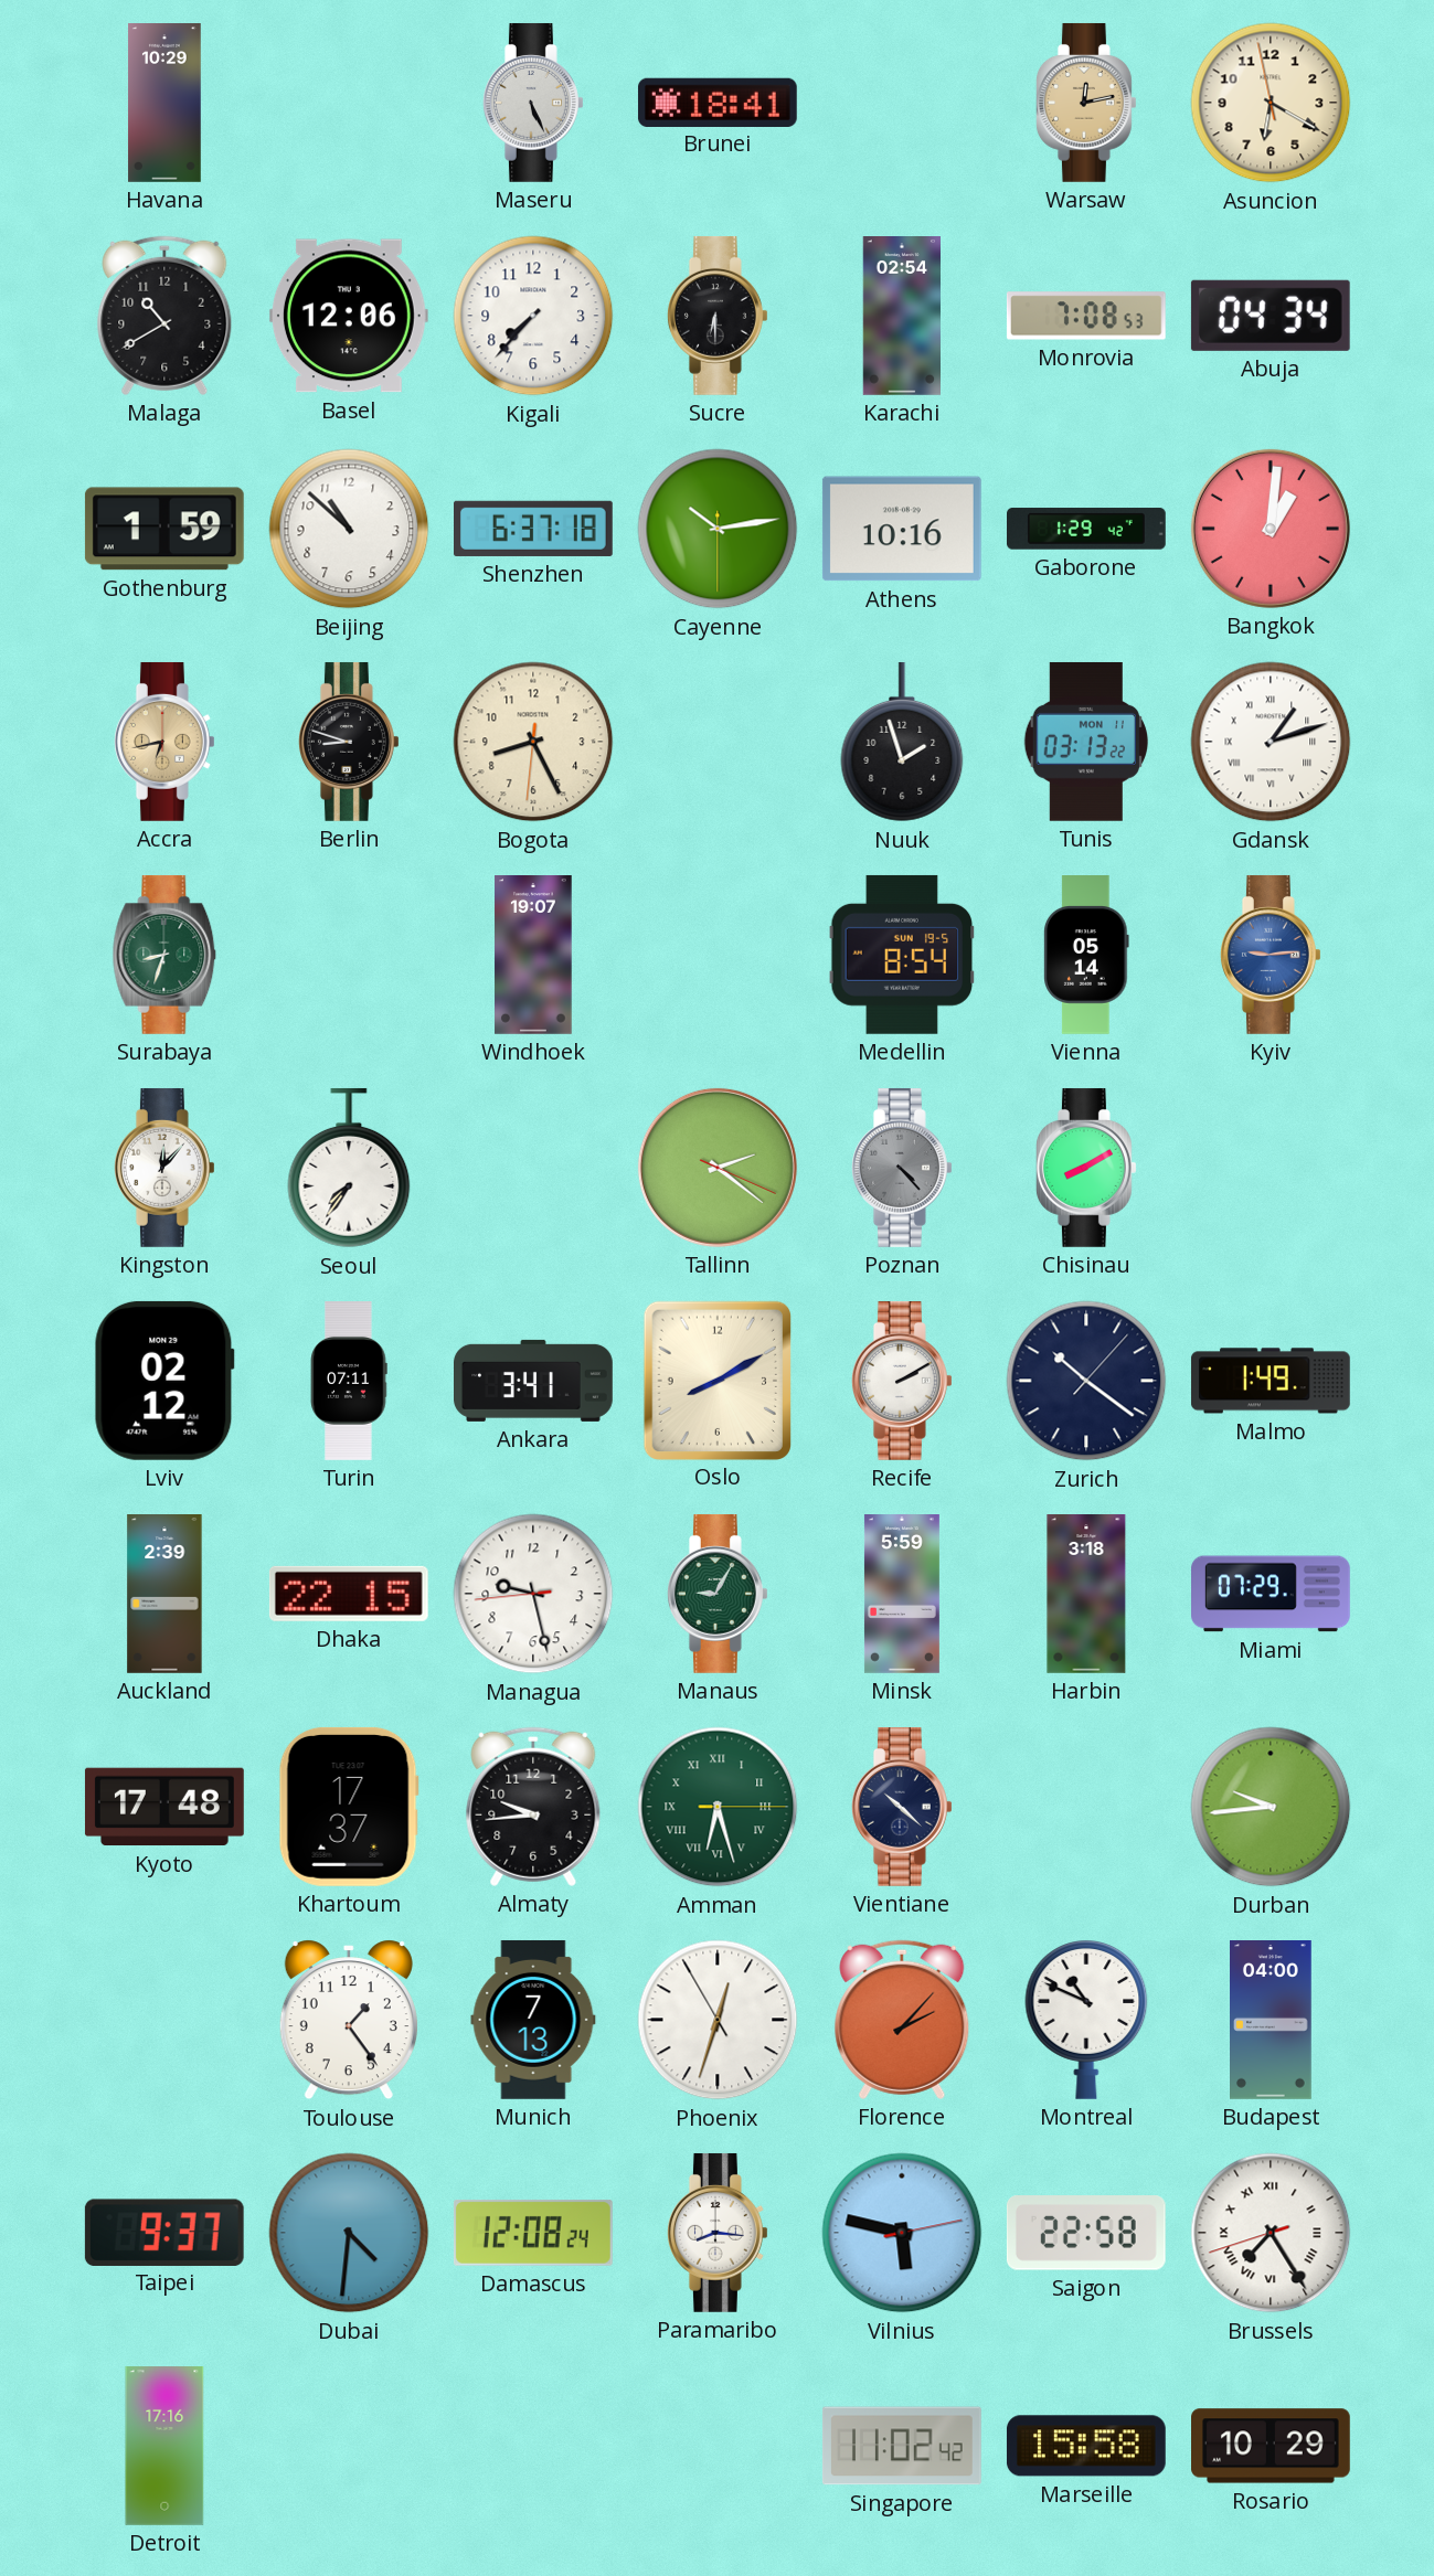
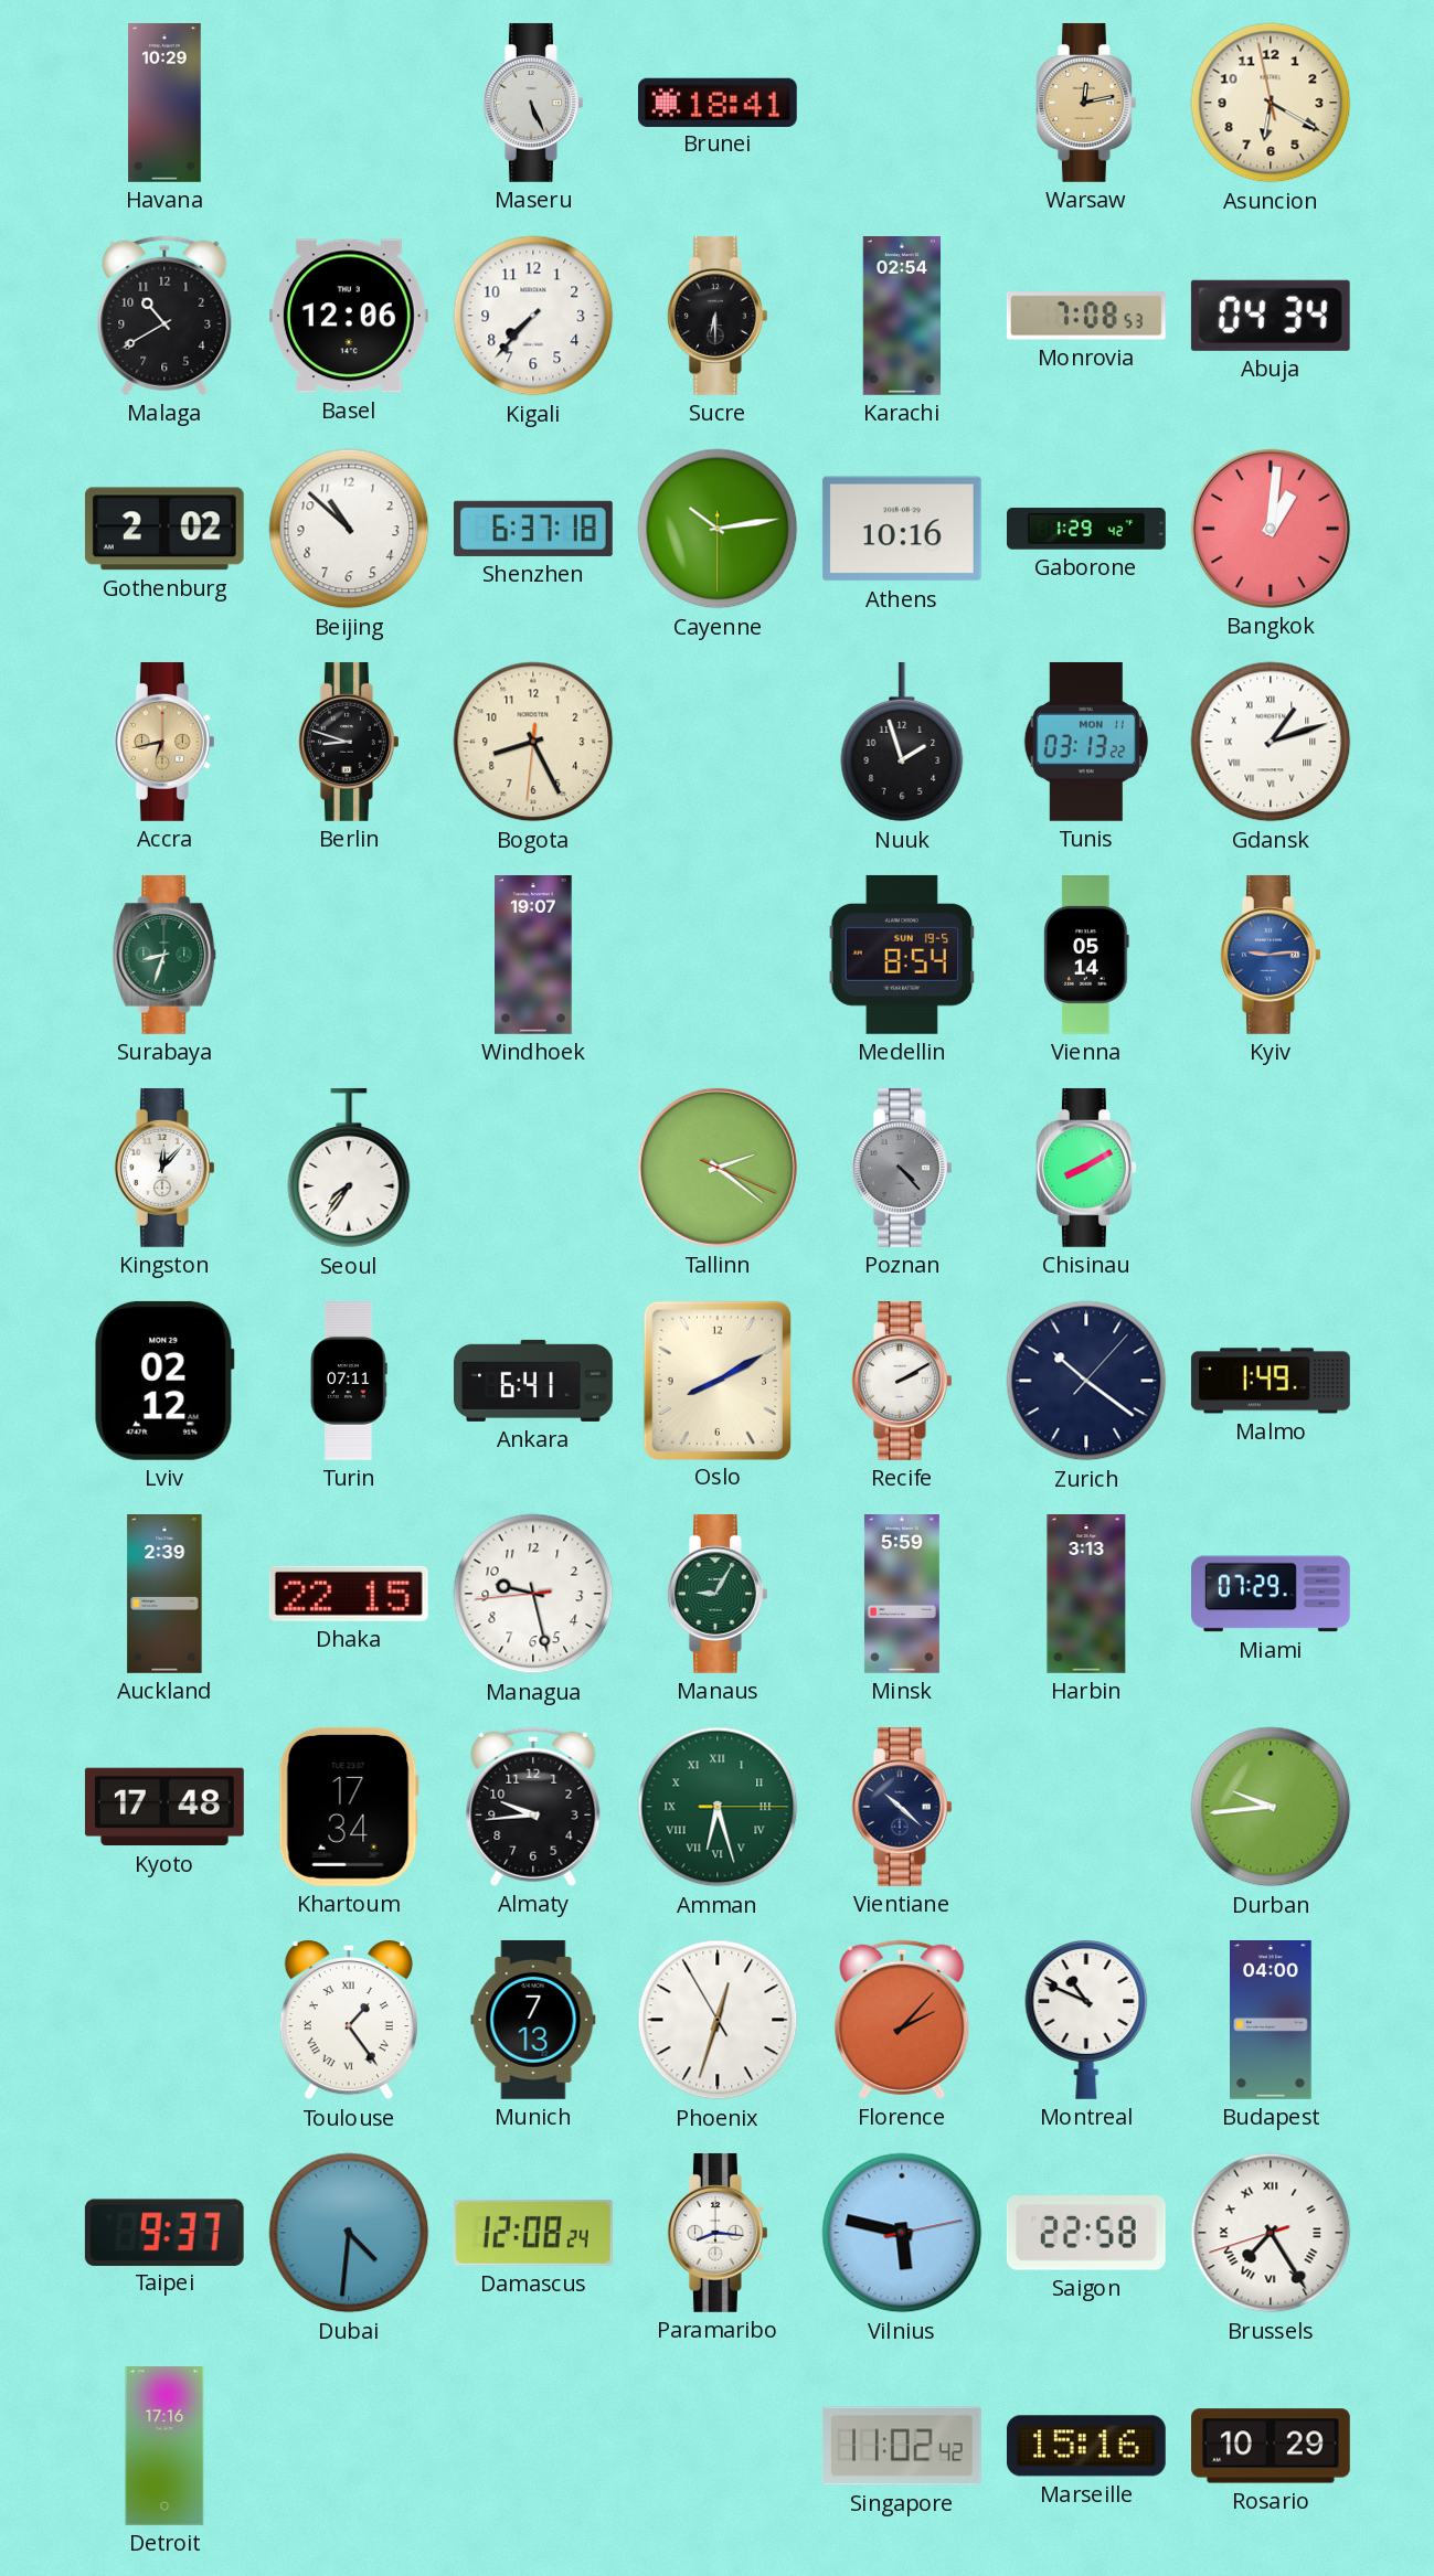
Gothenburg: 1:59 -> 2:02
Ankara: 3:41 -> 6:41
Harbin: 3:18 -> 3:13
Khartoum: 17:37 -> 17:34
Toulouse numerals: Arabic -> Roman
Marseille: 15:58 -> 15:16
